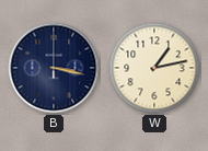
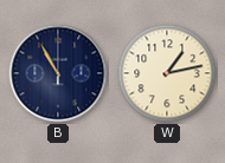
B: 3:17 -> 10:55
